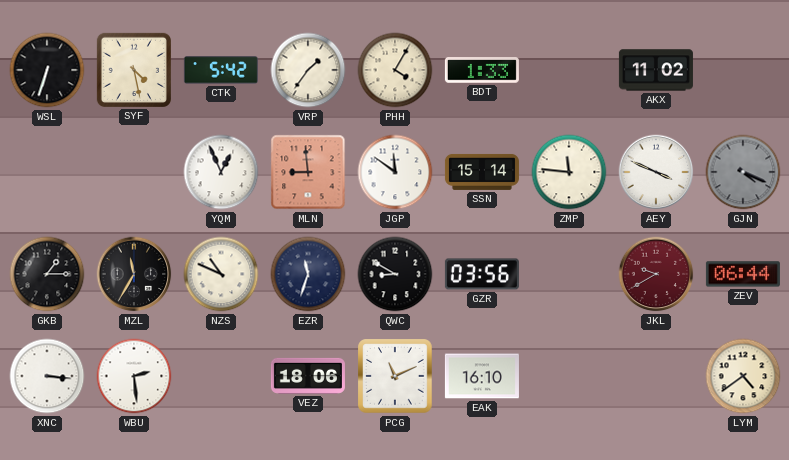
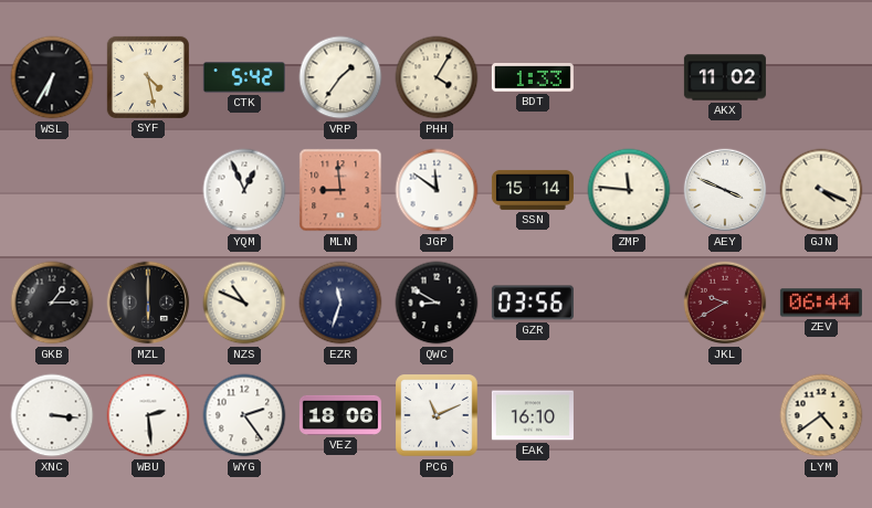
WSL: 6:33 -> 6:35
GJN dial: grey -> cream
MZL: 11:35 -> 6:00
WYG: none -> 2:24
